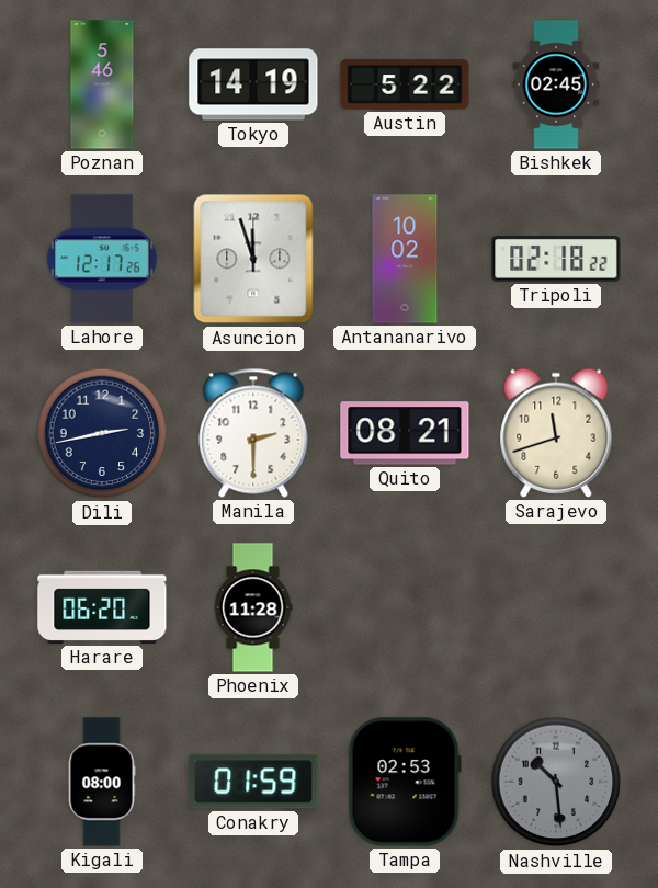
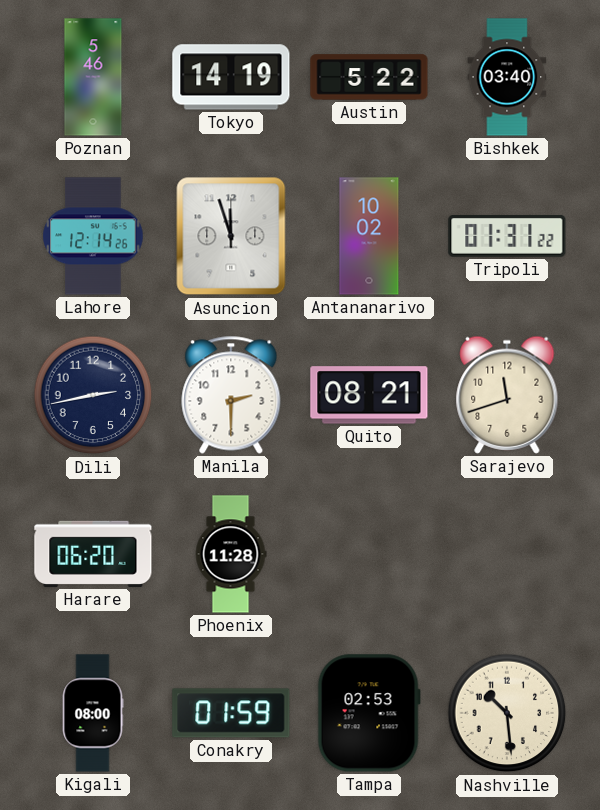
Bishkek: 02:45 -> 03:40
Lahore: 12:17 -> 12:14
Tripoli: 02:18 -> 01:31
Nashville dial: grey -> cream
